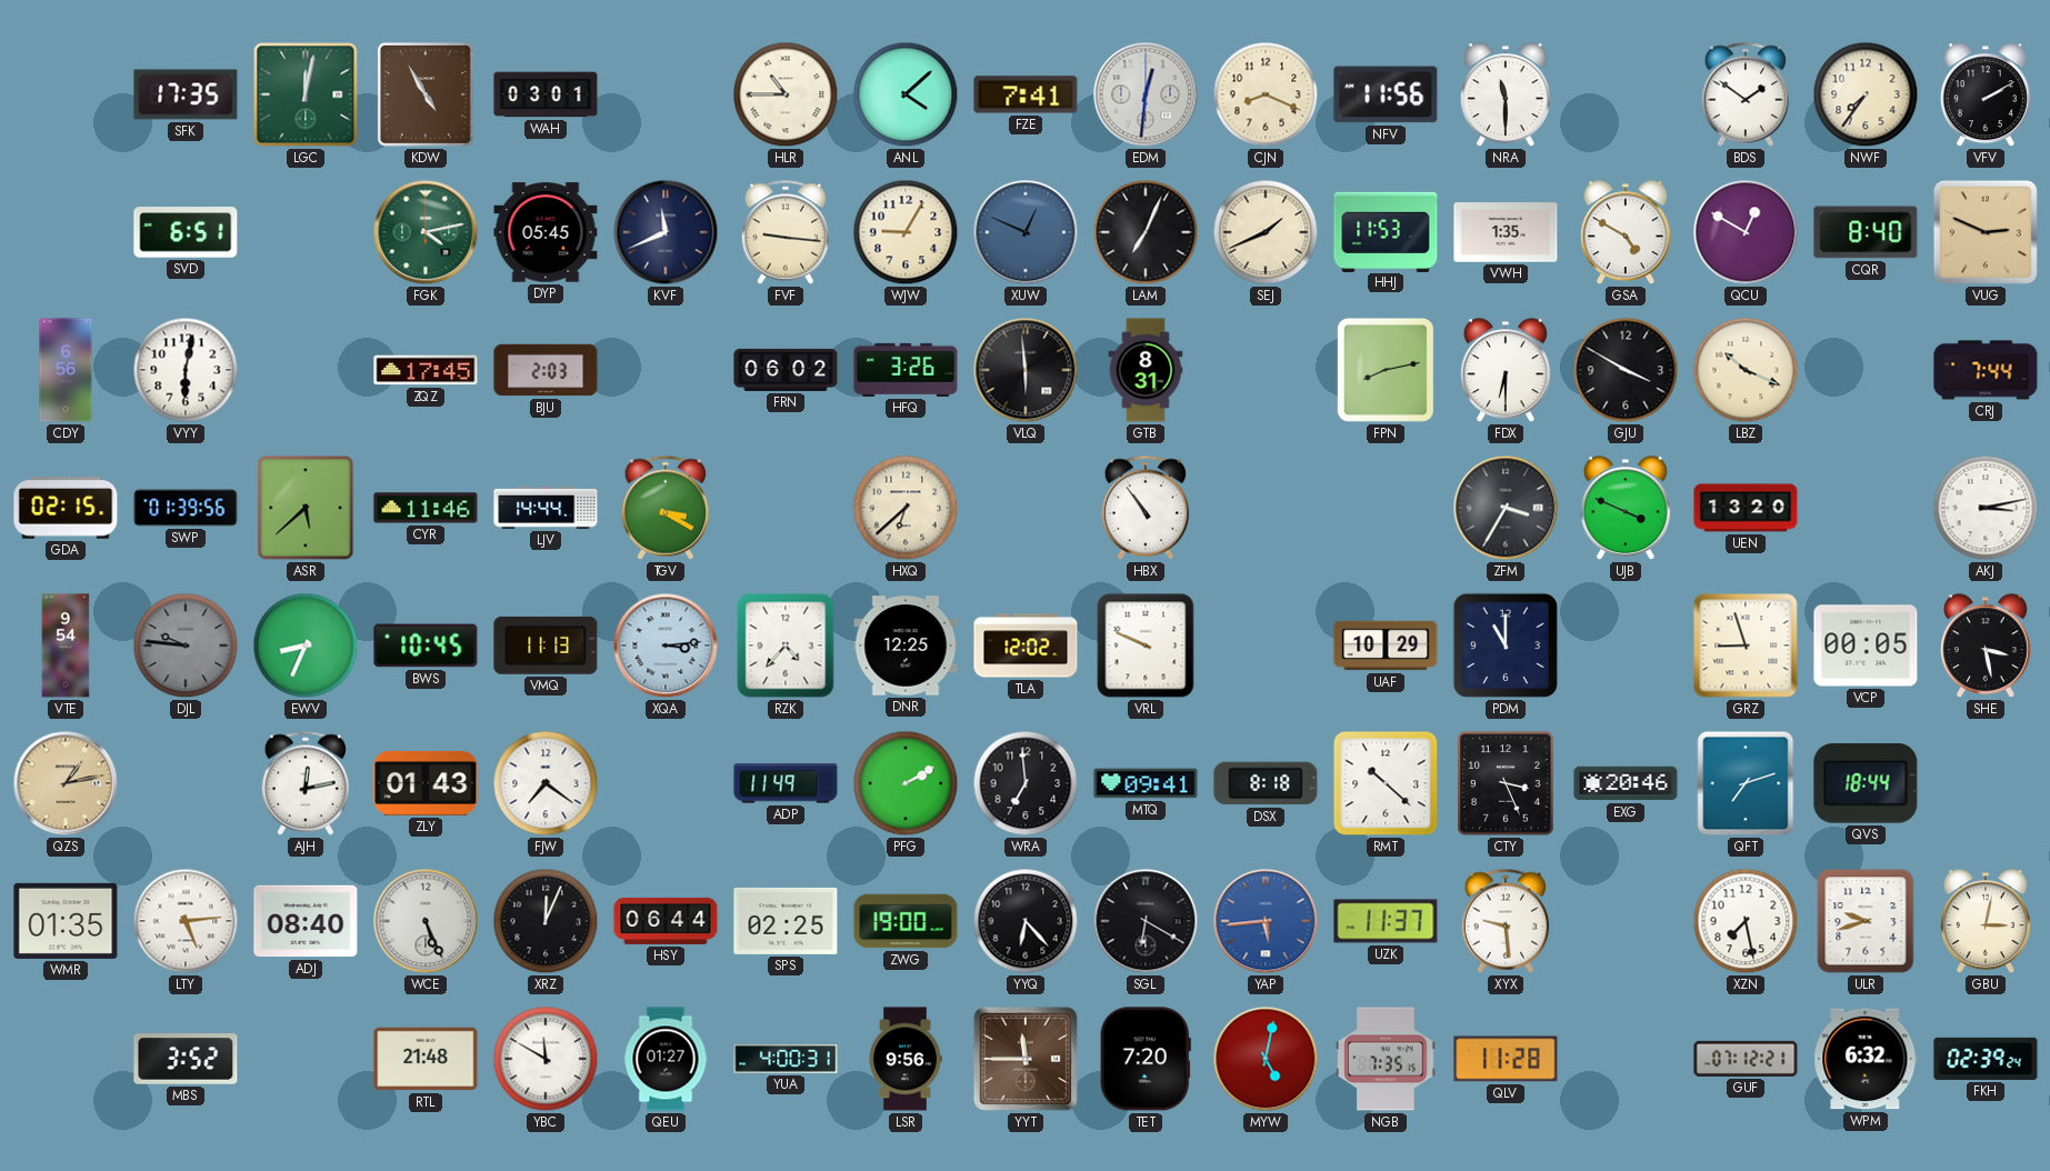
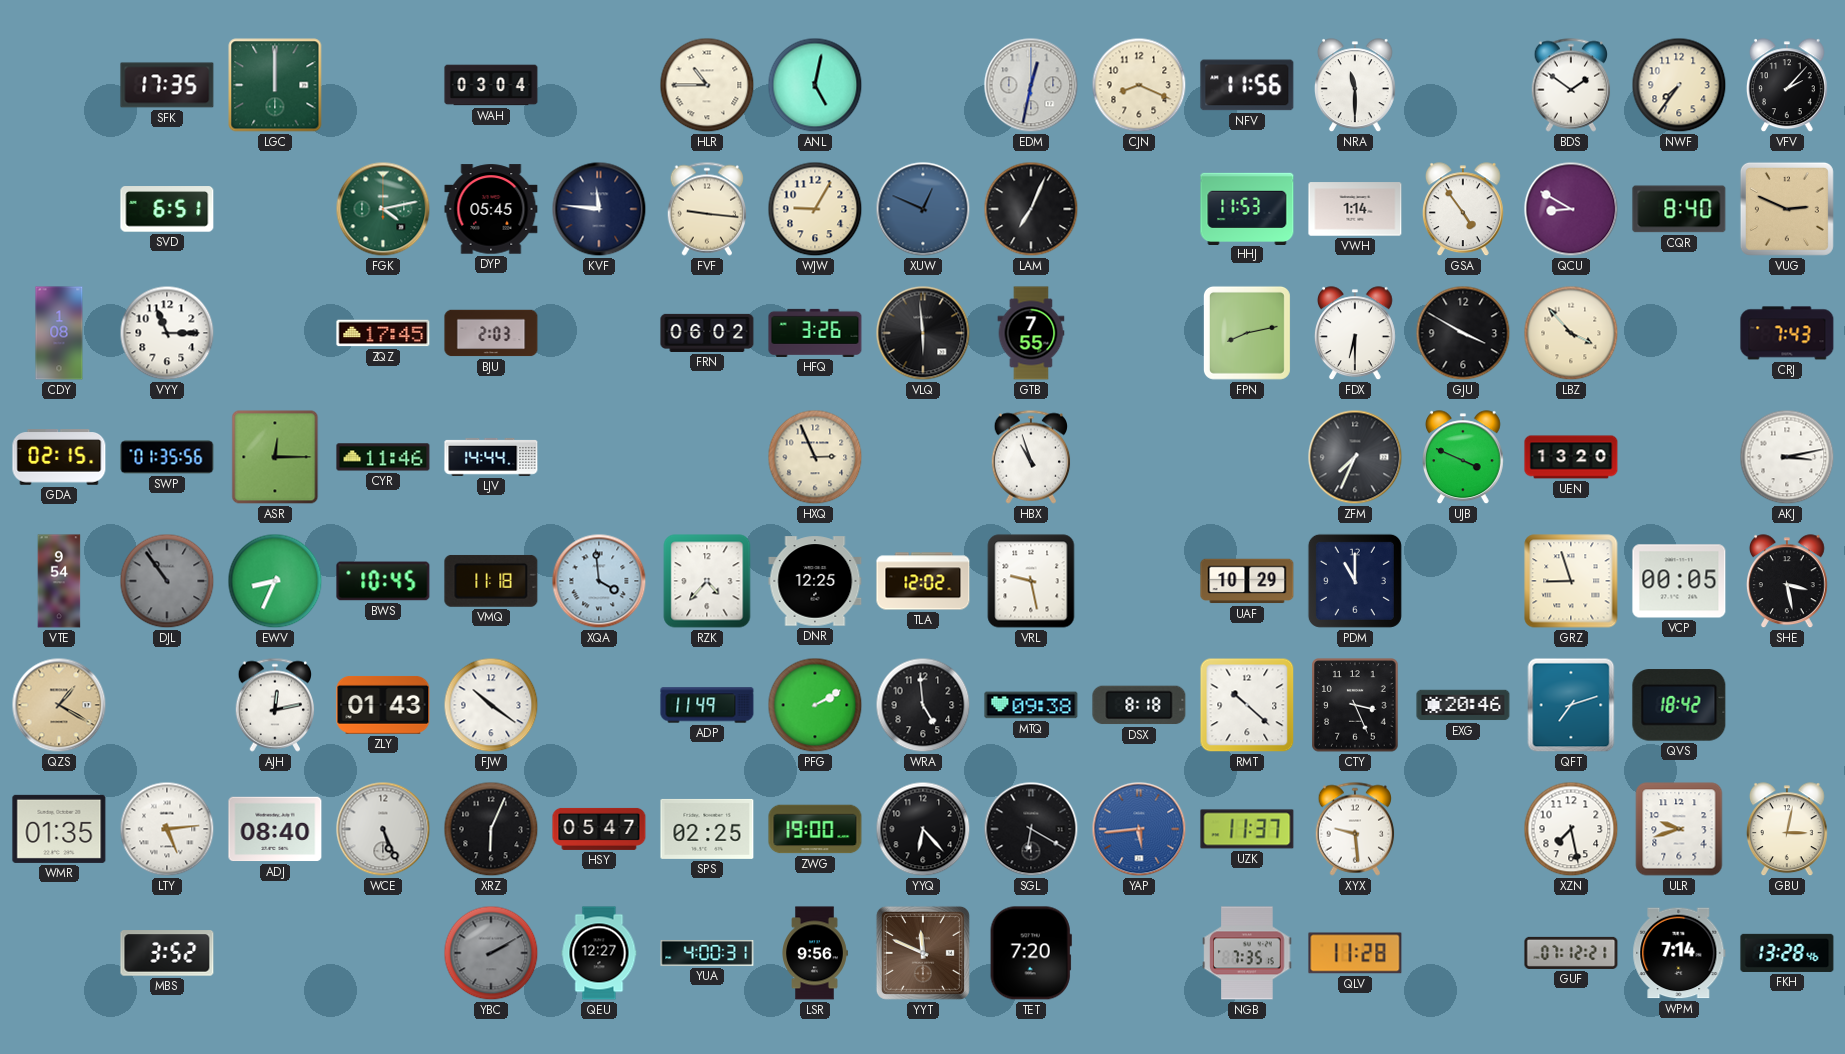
LGC: 12:02 -> 12:00
KDW: 4:55 -> none
WAH: 03:01 -> 03:04
ANL: 4:08 -> 5:02
FZE: 7:41 -> none
EDM: 12:31 -> 12:32
VFV: 2:10 -> 2:07
KVF: 11:41 -> 11:46
SEJ: 1:41 -> none
VWH: 1:35 -> 1:14
GSA: 4:50 -> 4:54
QCU: 12:50 -> 8:50
CDY: 6:56 -> 1:08
VYY: 6:02 -> 11:15
GTB: 8:31 -> 7:55
LBZ: 10:19 -> 3:53
CRJ: 7:44 -> 7:43
SWP: 01:39 -> 01:35
ASR: 5:38 -> 12:15
TGV: 3:20 -> none
HXQ: 6:38 -> 2:56
HBX: 10:54 -> 10:57
ZFM: 3:35 -> 7:34
DJL: 9:46 -> 10:54
VMQ: 11:13 -> 11:18
XQA: 3:14 -> 3:59
VRL: 9:49 -> 9:28
QZS: 1:13 -> 1:20
FJW: 7:21 -> 10:21
WRA: 6:59 -> 4:59
MTQ: 09:41 -> 09:38
QVS: 18:44 -> 18:42
XRZ: 12:04 -> 6:04
HSY: 06:44 -> 05:47
RTL: 21:48 -> none
YBC: 11:50 -> 2:10
YBC dial: white -> grey
QEU: 01:27 -> 12:27
YYT: 11:45 -> 11:49
MYW: 5:02 -> none
WPM: 6:32 -> 7:14
FKH: 02:39 -> 13:28
